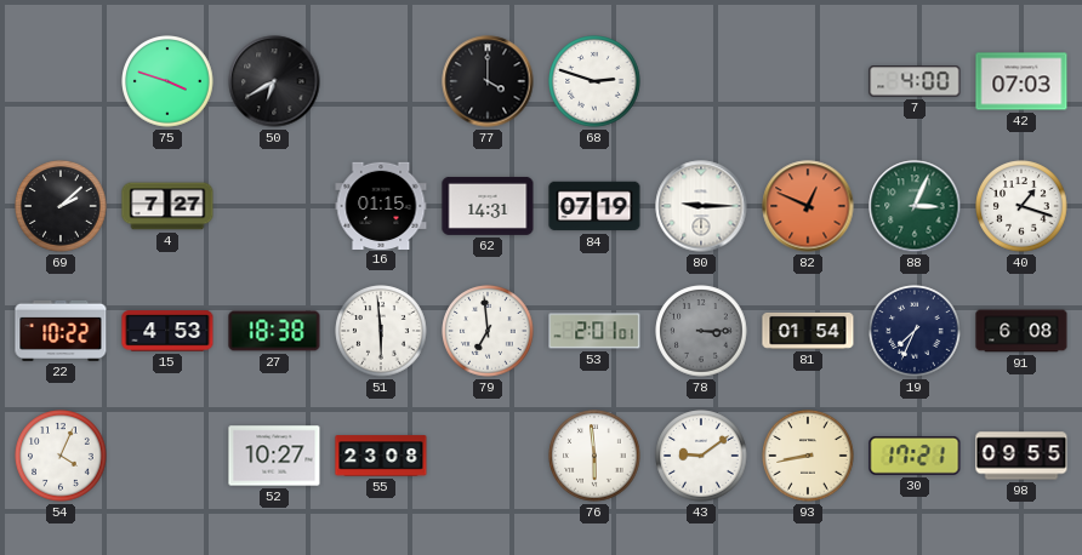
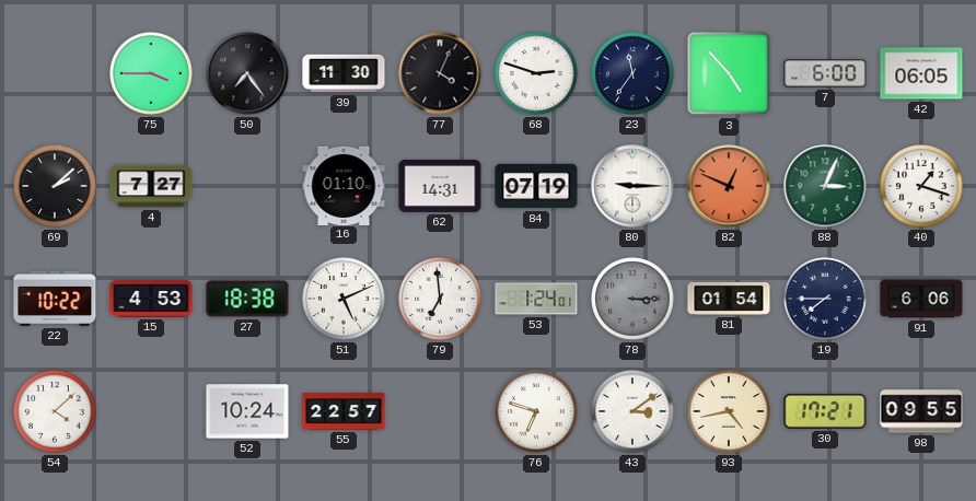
75: 3:48 -> 3:45
50: 6:40 -> 7:24
39: none -> 11:30
77: 4:00 -> 4:04
23: none -> 11:36
3: none -> 4:53
7: 4:00 -> 6:00
42: 07:03 -> 06:05
16: 01:15 -> 01:10
51: 5:59 -> 5:11
53: 2:01 -> 1:24
19: 7:34 -> 7:45
91: 6:08 -> 6:06
54: 4:04 -> 4:08
52: 10:27 -> 10:24
55: 23:08 -> 22:57
76: 5:59 -> 6:48
43: 9:09 -> 3:09
93: 8:43 -> 4:43
